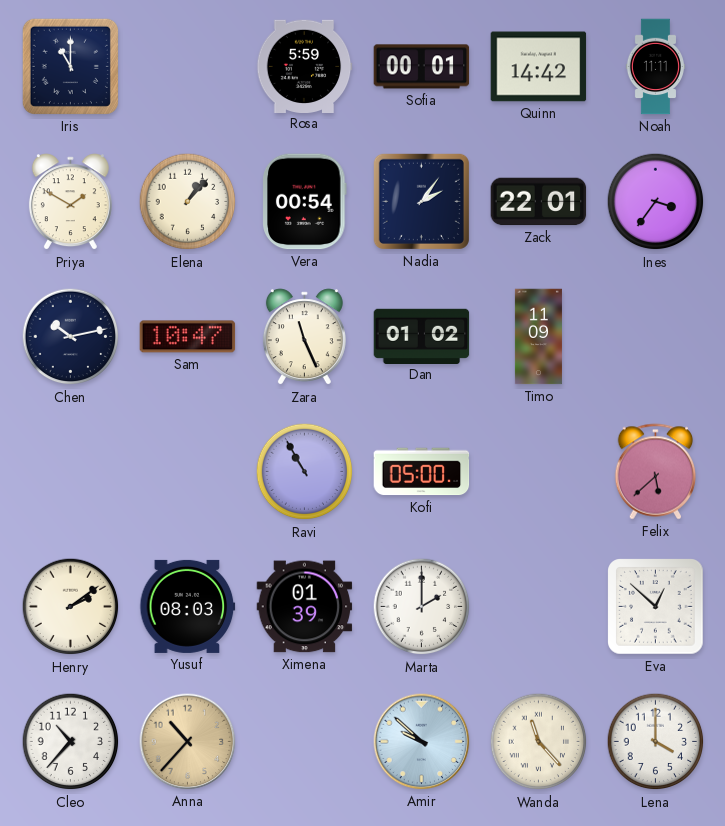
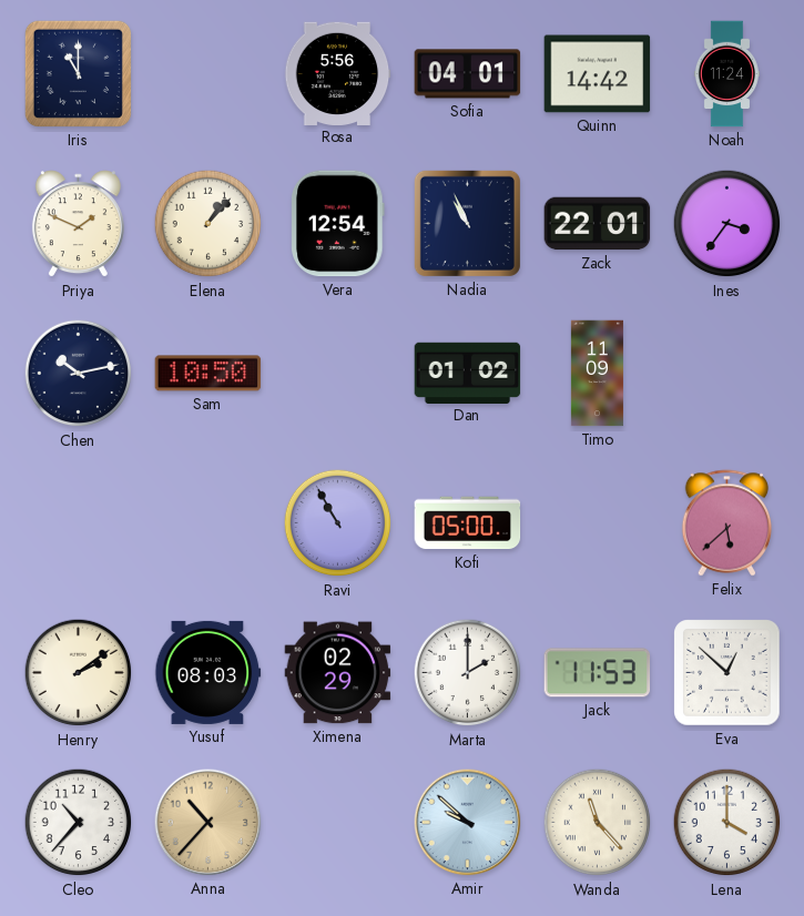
Rosa: 5:59 -> 5:56
Sofia: 00:01 -> 04:01
Noah: 11:11 -> 11:24
Priya: 1:50 -> 1:49
Vera: 00:54 -> 12:54
Nadia: 2:06 -> 10:56
Sam: 10:47 -> 10:50
Zara: 11:26 -> none
Ximena: 01:39 -> 02:29
Jack: none -> 11:53
